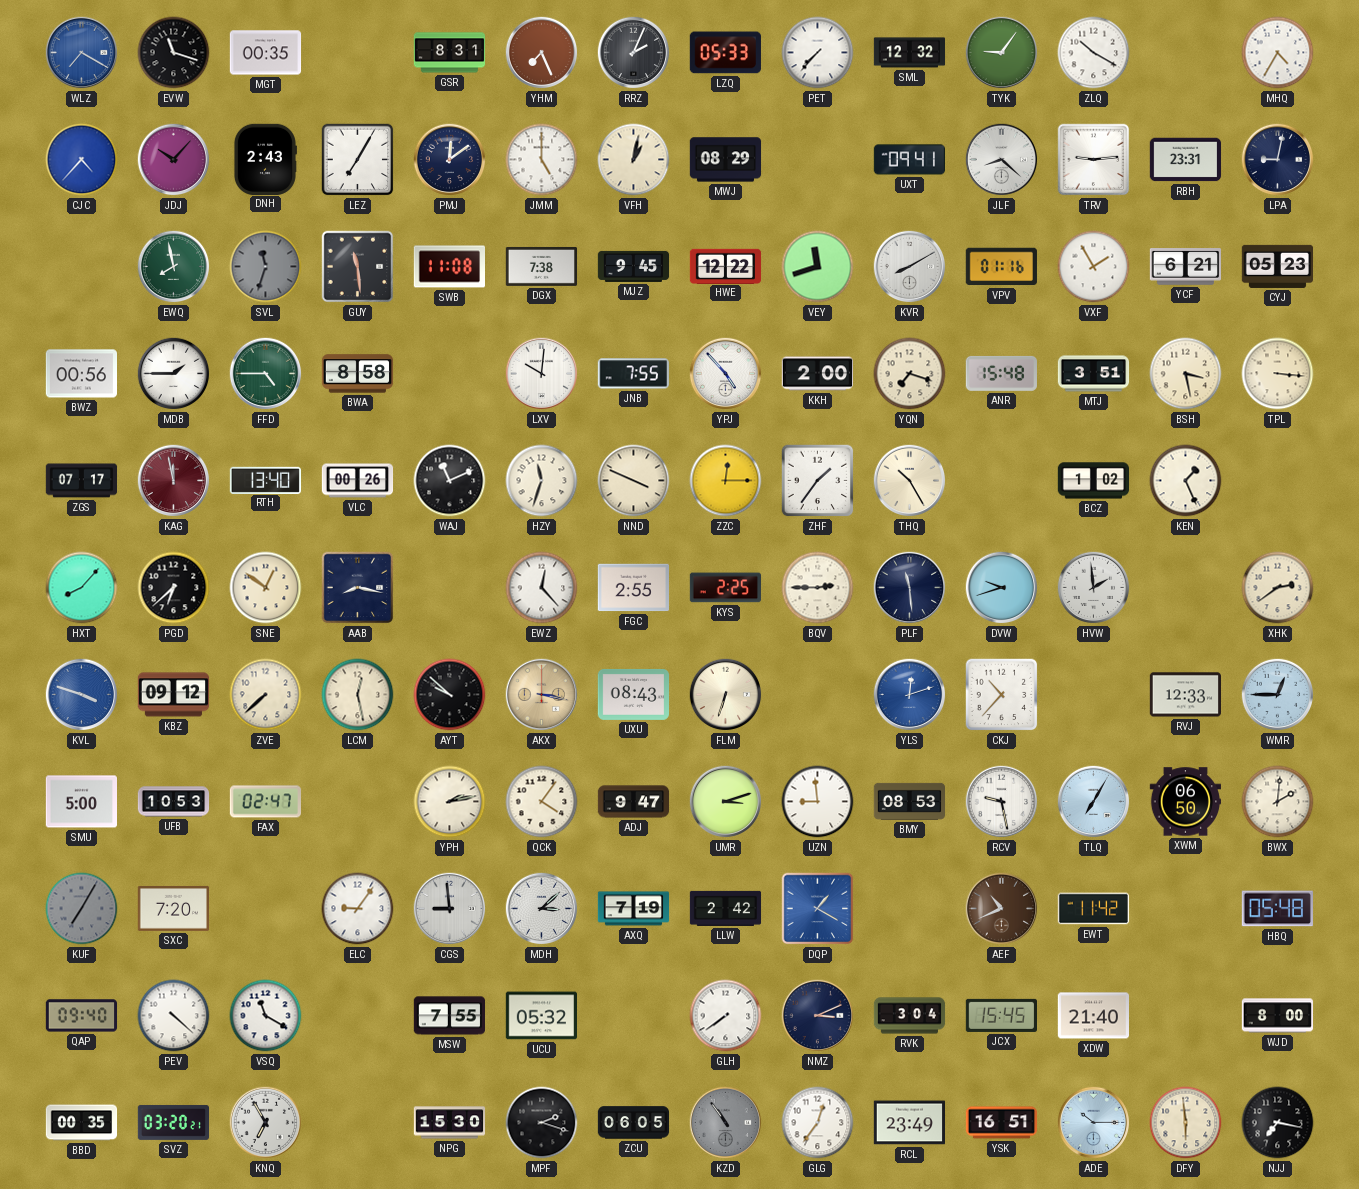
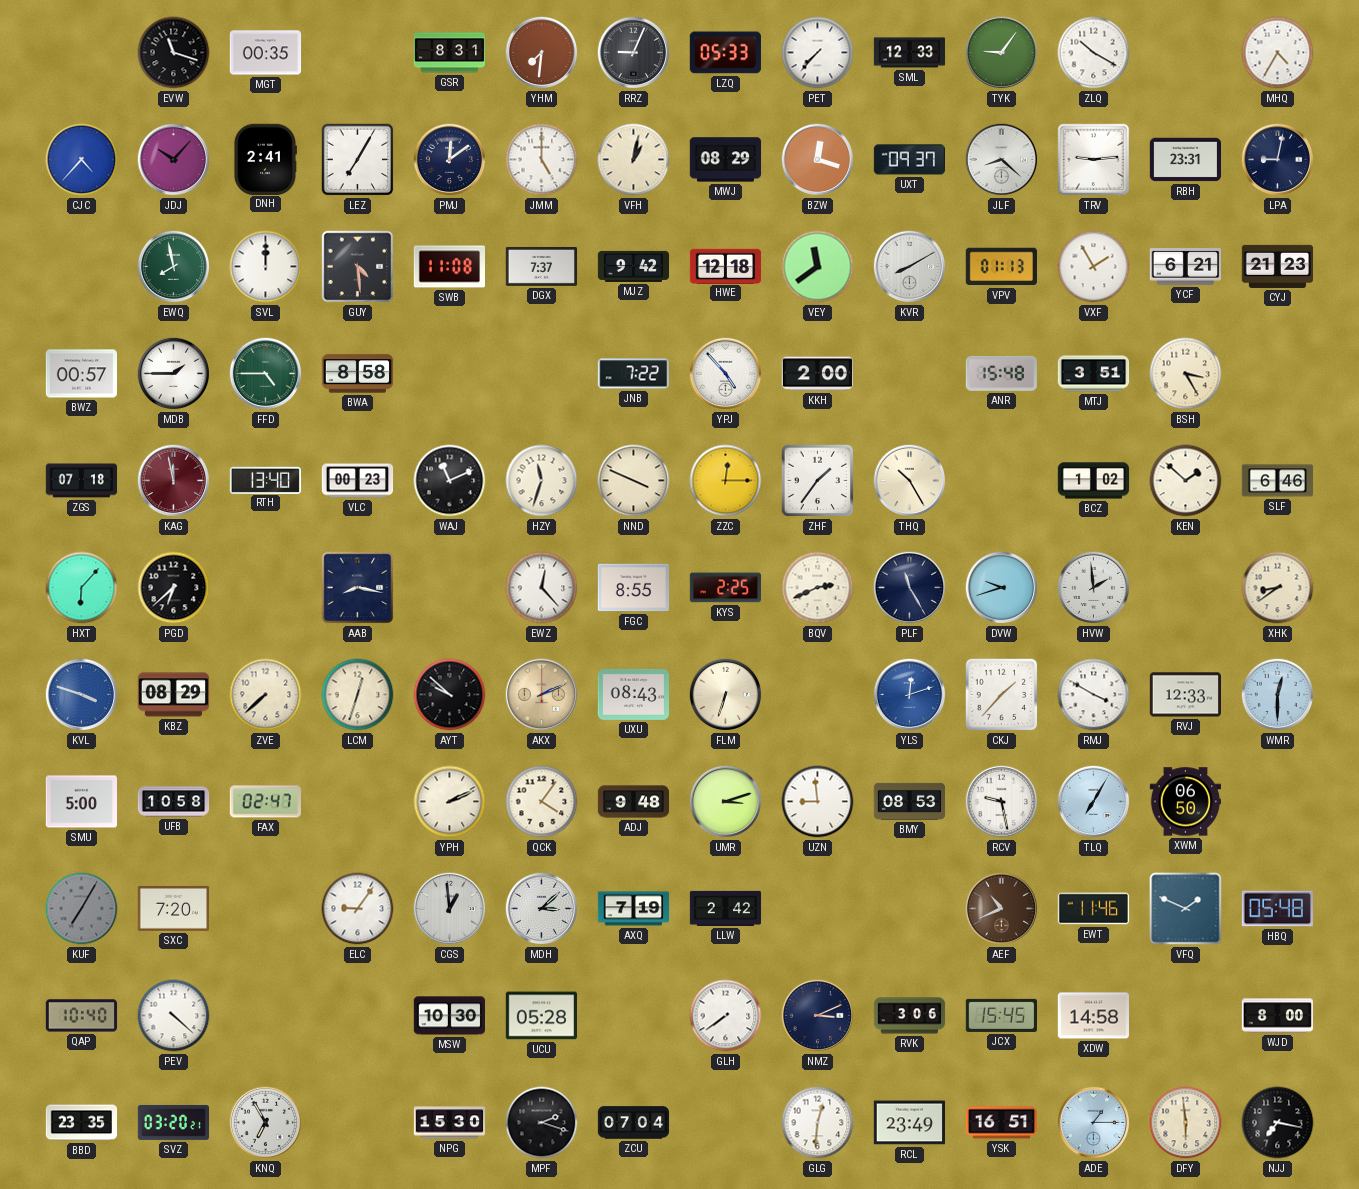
WLZ: 7:20 -> none
YHM: 7:26 -> 7:31
RRZ: 2:04 -> 9:04
SML: 12:32 -> 12:33
DNH: 2:43 -> 2:41
BZW: none -> 12:18
UXT: 09:41 -> 09:37
SVL: 11:33 -> 12:00
SVL dial: grey -> white
GUY: 11:29 -> 4:29
DGX: 7:38 -> 7:37
MJZ: 9:45 -> 9:42
HWE: 12:22 -> 12:18
VEY: 11:42 -> 11:39
VPV: 01:16 -> 01:13
CYJ: 05:23 -> 21:23
BWZ: 00:56 -> 00:57
LXV: 10:01 -> none
JNB: 7:55 -> 7:22
YQN: 7:18 -> none
BSH: 3:28 -> 3:25
TPL: 3:16 -> none
ZGS: 07:17 -> 07:18
VLC: 00:26 -> 00:23
KEN: 1:26 -> 1:52
SLF: none -> 6:46
HXT: 8:07 -> 6:07
SNE: 12:51 -> none
FGC: 2:55 -> 8:55
BQV: 2:45 -> 2:41
PLF: 11:29 -> 11:25
XHK: 2:39 -> 8:39
KBZ: 09:12 -> 08:29
LCM: 12:28 -> 12:33
AKX: 3:17 -> 2:11
CKJ: 10:37 -> 1:37
RMJ: none -> 3:50
WMR: 12:45 -> 12:30
UFB: 10:53 -> 10:58
YPH: 2:13 -> 2:11
ADJ: 9:47 -> 9:48
BWX: 2:01 -> none
CGS: 8:59 -> 12:59
DQP: 1:20 -> none
EWT: 11:42 -> 11:46
VFQ: none -> 1:49
QAP: 09:40 -> 10:40
VSQ: 11:20 -> none
MSW: 7:55 -> 10:30
UCU: 05:32 -> 05:28
RVK: 3:04 -> 3:06
XDW: 21:40 -> 14:58
BBD: 00:35 -> 23:35
ZCU: 06:05 -> 07:04
KZD: 10:54 -> none
GLG: 12:36 -> 12:31
ADE: 10:15 -> 1:15
